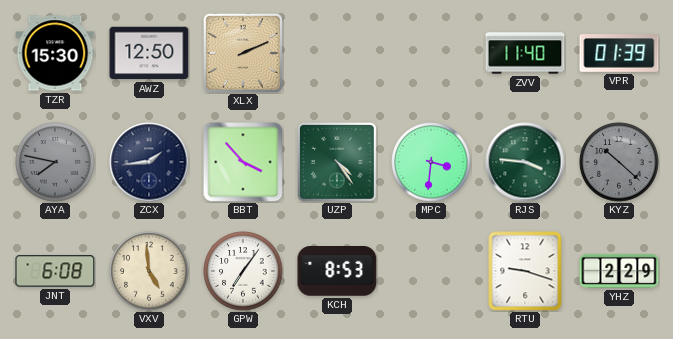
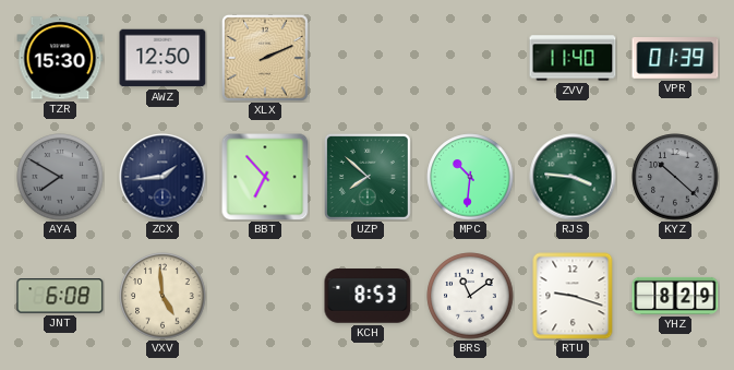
AYA: 7:47 -> 7:50
BBT: 3:53 -> 6:53
UZP: 4:24 -> 7:52
MPC: 3:31 -> 10:31
GPW: 7:06 -> none
BRS: none -> 11:09
YHZ: 2:29 -> 8:29
